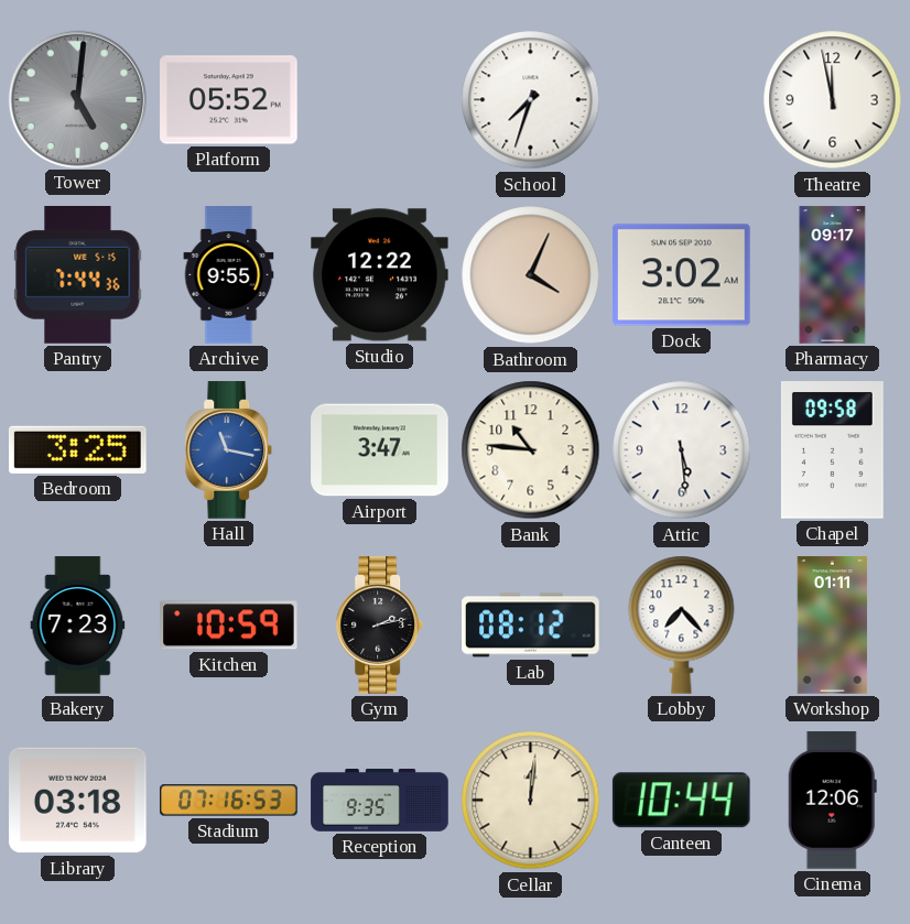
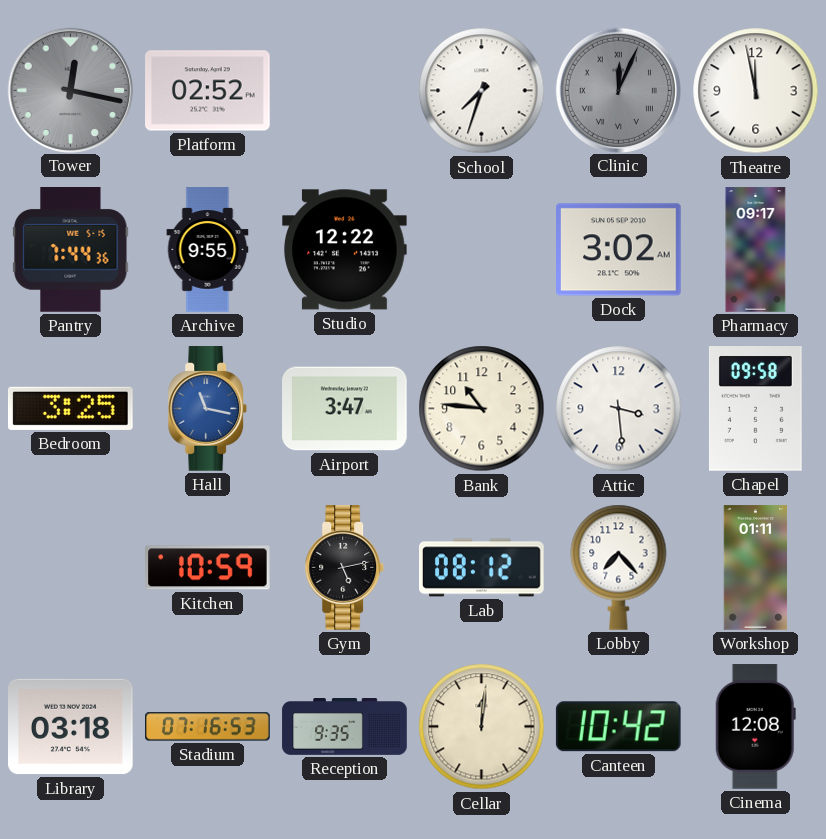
Tower: 5:01 -> 12:17
Platform: 05:52 -> 02:52
Clinic: none -> 12:04
Bathroom: 4:04 -> none
Attic: 5:29 -> 3:29
Bakery: 7:23 -> none
Gym: 2:13 -> 5:13
Canteen: 10:44 -> 10:42
Cinema: 12:06 -> 12:08
